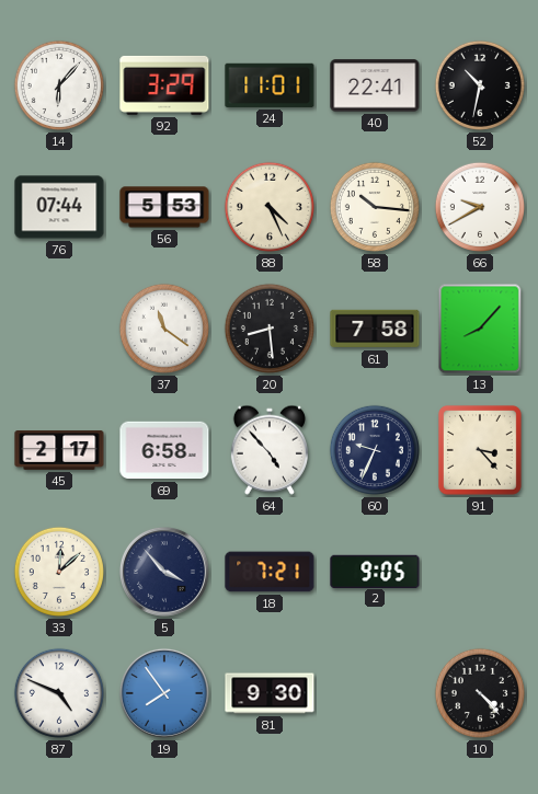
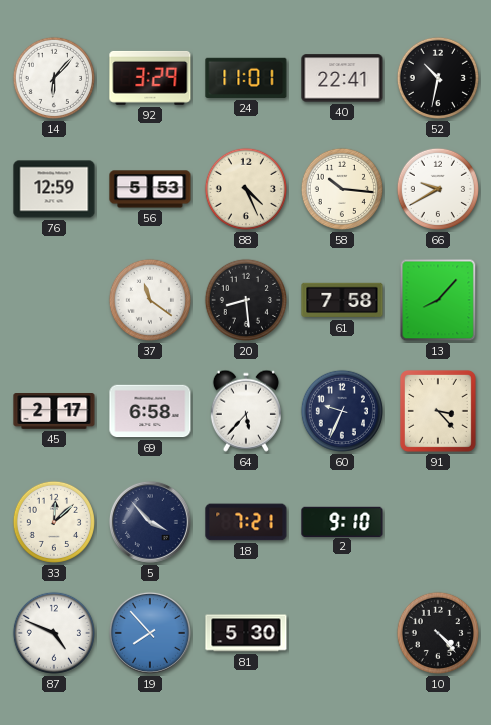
76: 07:44 -> 12:59
64: 4:53 -> 5:37
2: 9:05 -> 9:10
19: 7:54 -> 7:53
81: 9:30 -> 5:30
